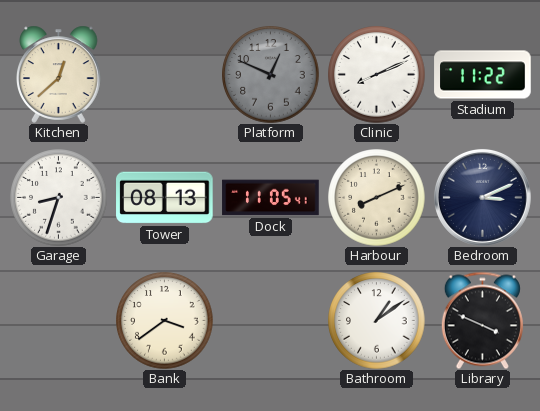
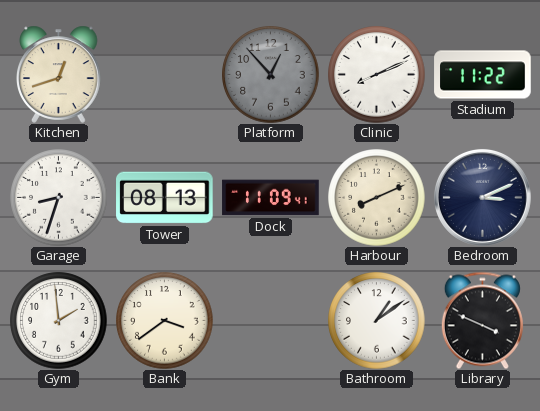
Kitchen: 12:38 -> 12:42
Platform: 12:49 -> 12:53
Dock: 11:05 -> 11:09
Gym: none -> 1:59
